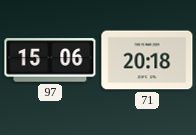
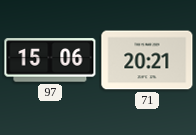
71: 20:18 -> 20:21
